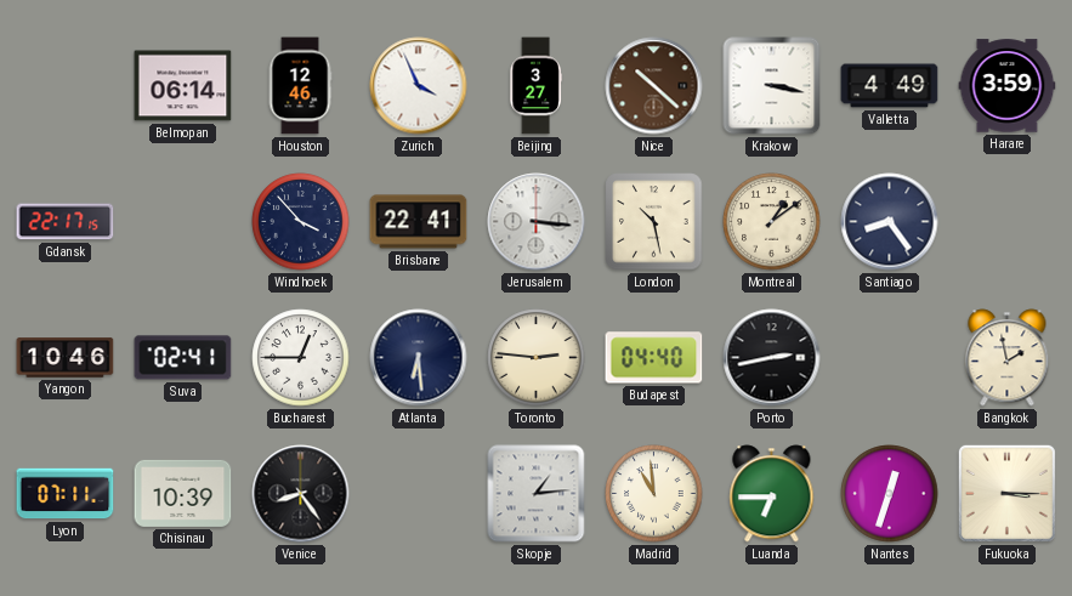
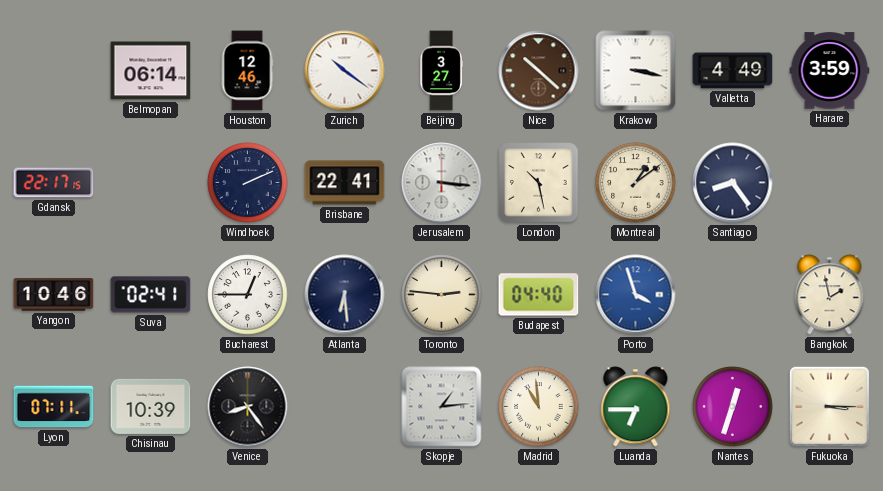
Zurich: 3:56 -> 10:21
Windhoek: 3:53 -> 2:11
Porto: 2:43 -> 3:57
Porto dial: black -> blue
